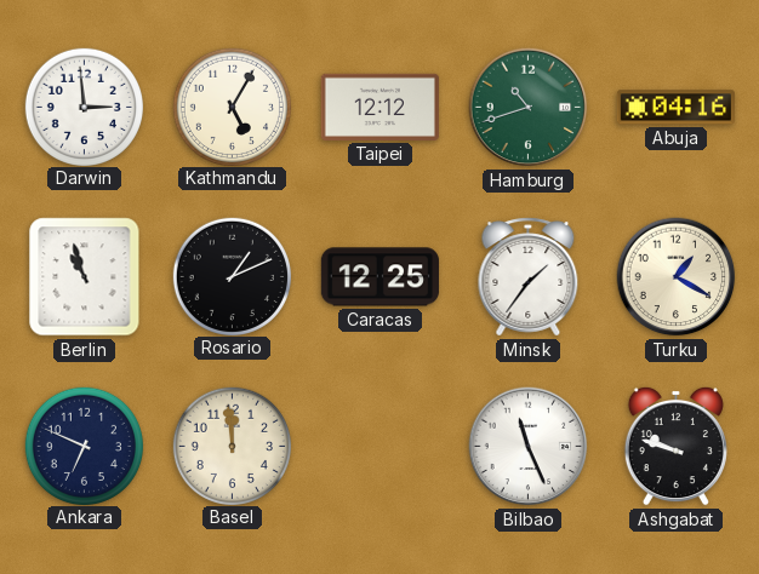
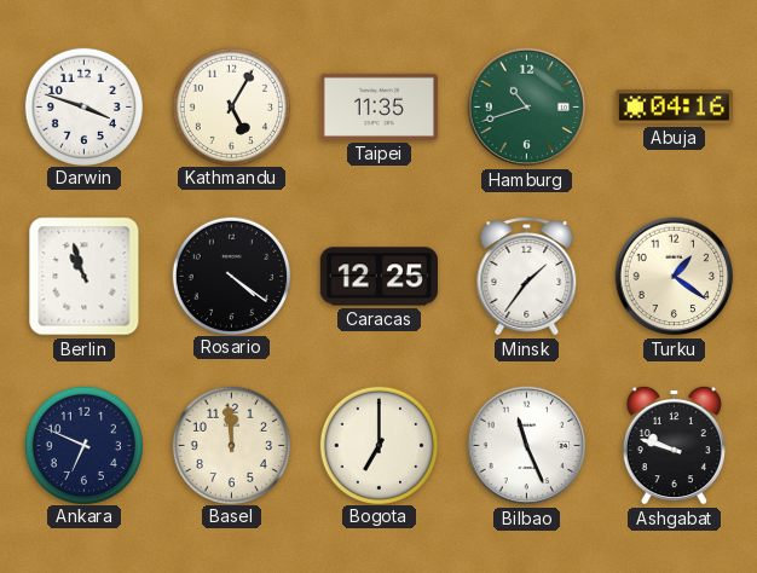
Darwin: 2:59 -> 3:48
Taipei: 12:12 -> 11:35
Rosario: 1:11 -> 4:21
Turku: 1:20 -> 1:21
Bogota: none -> 7:00
